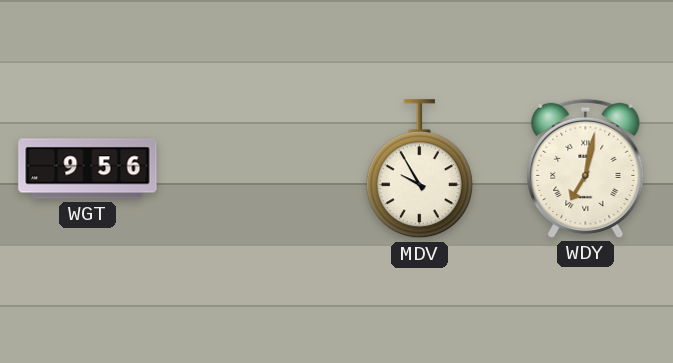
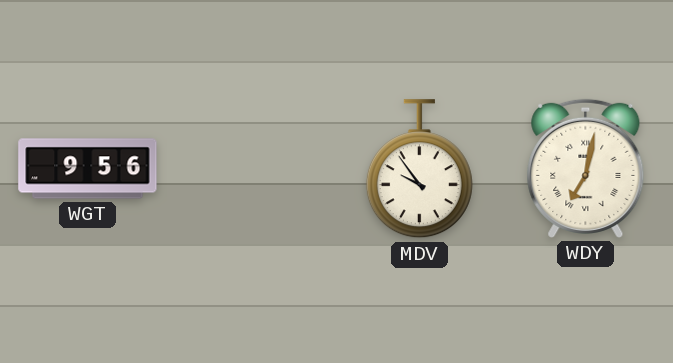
MDV: 9:55 -> 9:54
